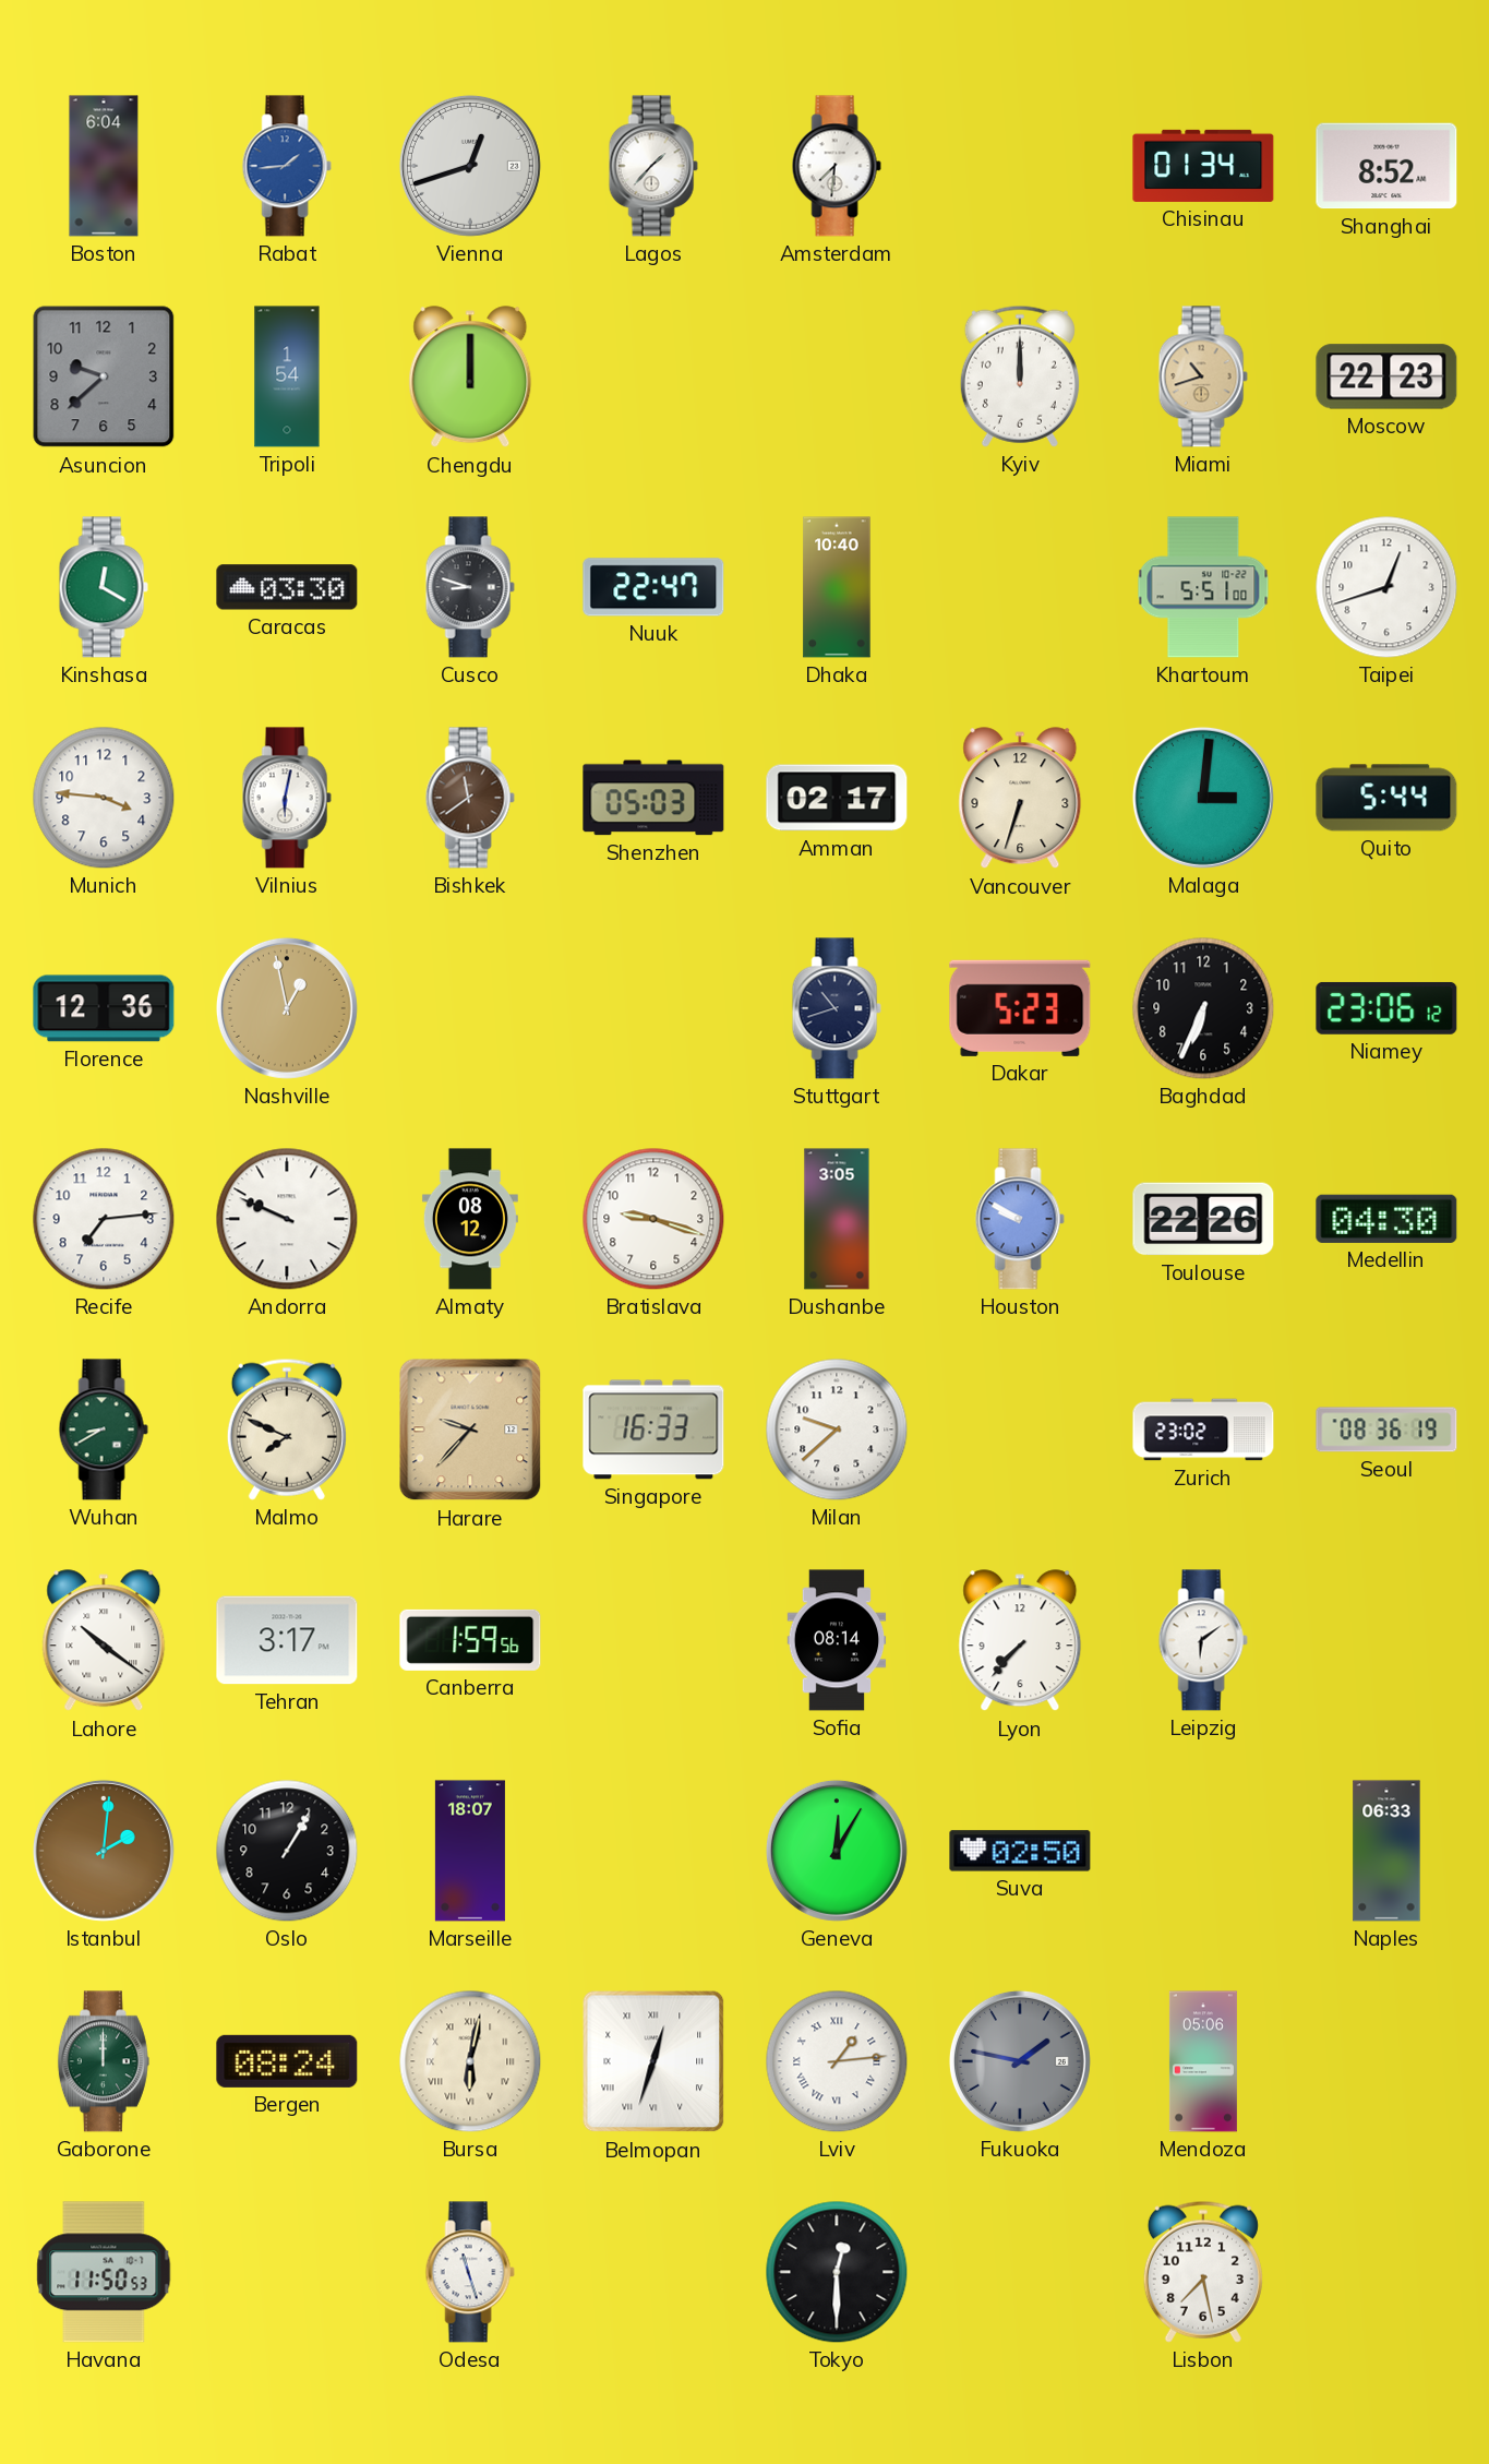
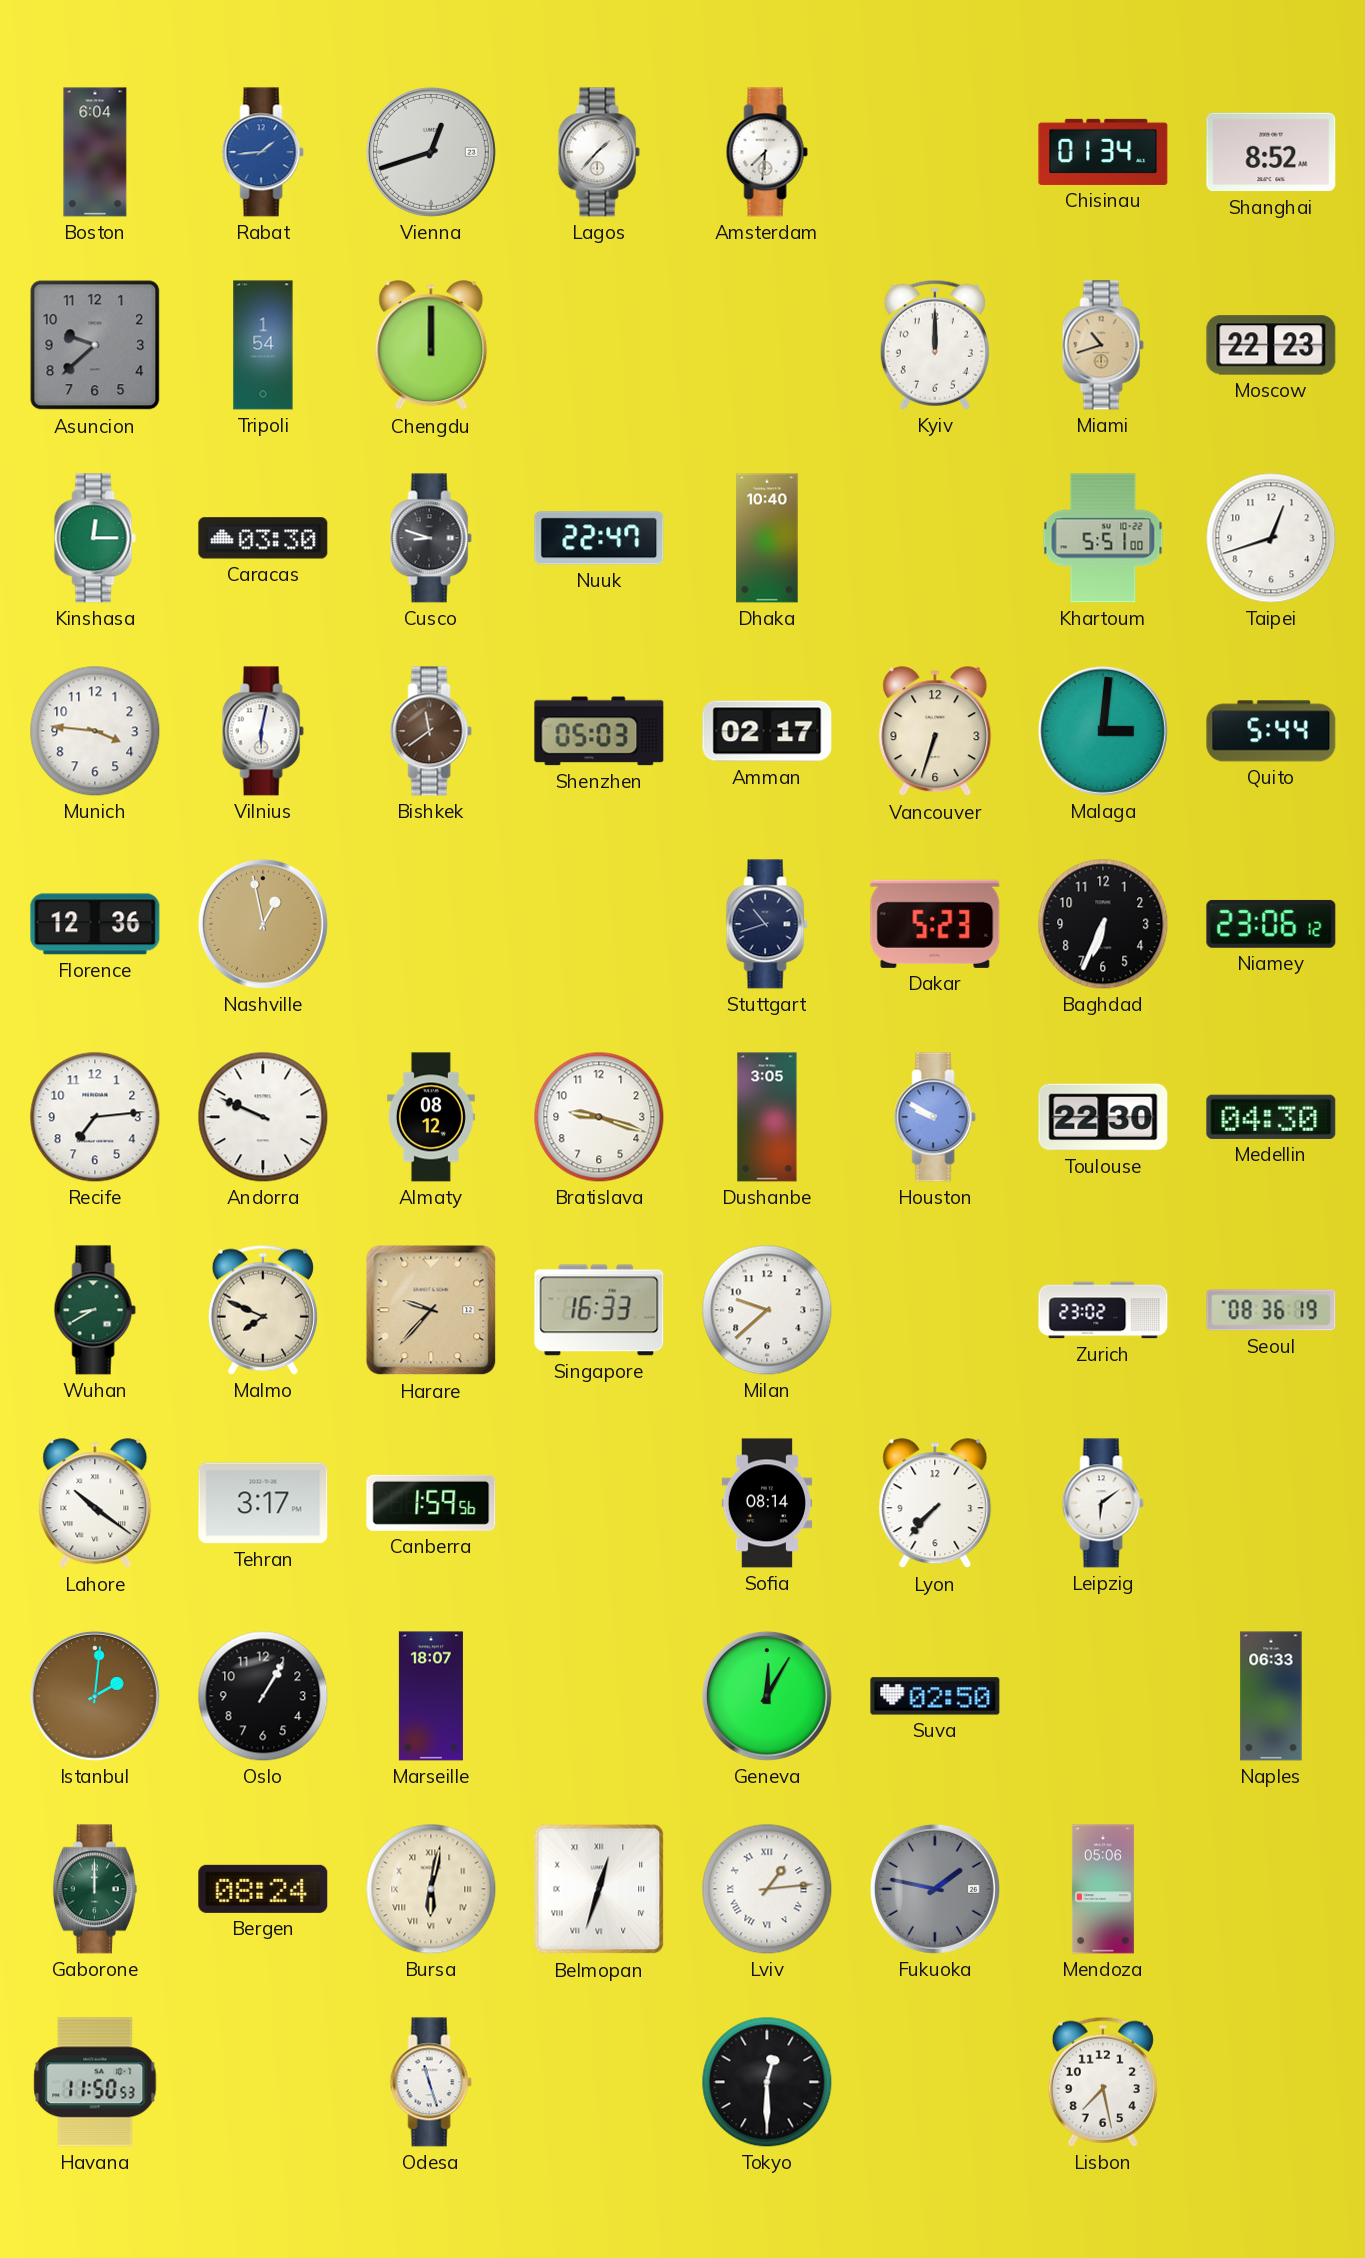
Kinshasa: 12:20 -> 12:15
Toulouse: 22:26 -> 22:30
